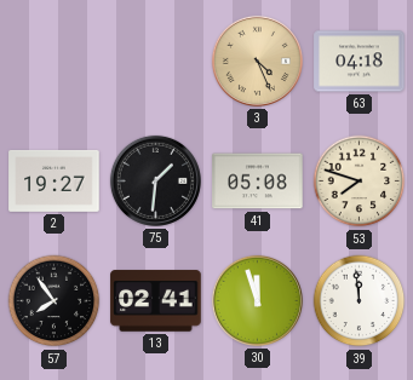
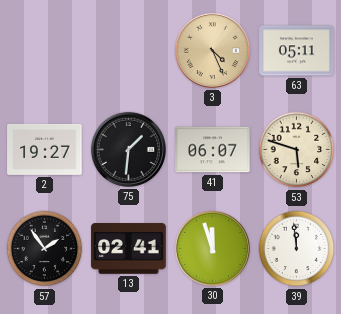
63: 04:18 -> 05:11
41: 05:08 -> 06:07
53: 7:48 -> 5:48
57: 7:54 -> 1:54
